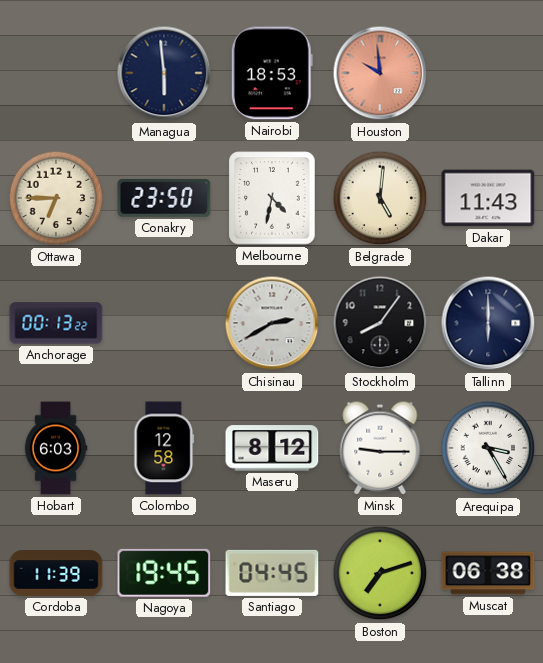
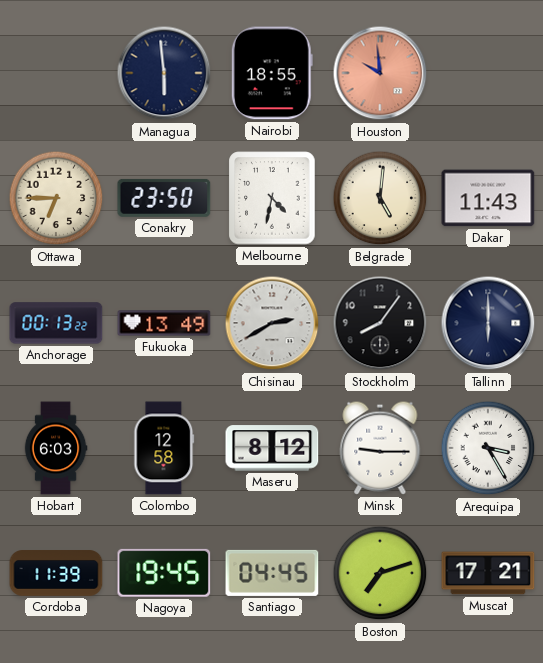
Nairobi: 18:53 -> 18:55
Fukuoka: none -> 13:49
Muscat: 06:38 -> 17:21
